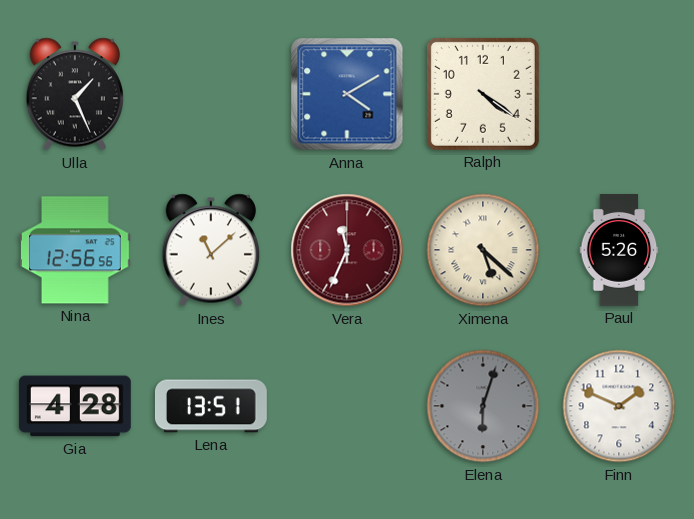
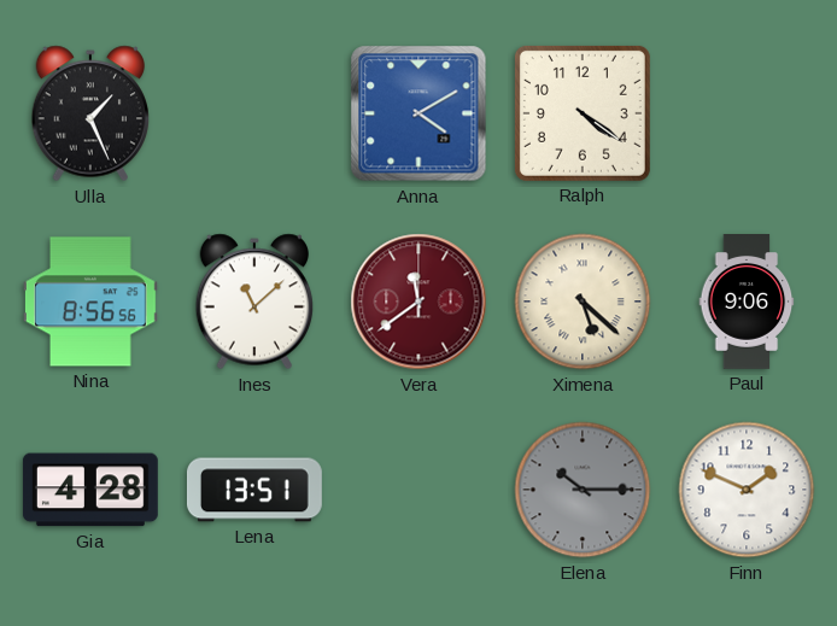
Nina: 12:56 -> 8:56
Vera: 11:34 -> 11:39
Paul: 5:26 -> 9:06
Elena: 6:03 -> 10:15
